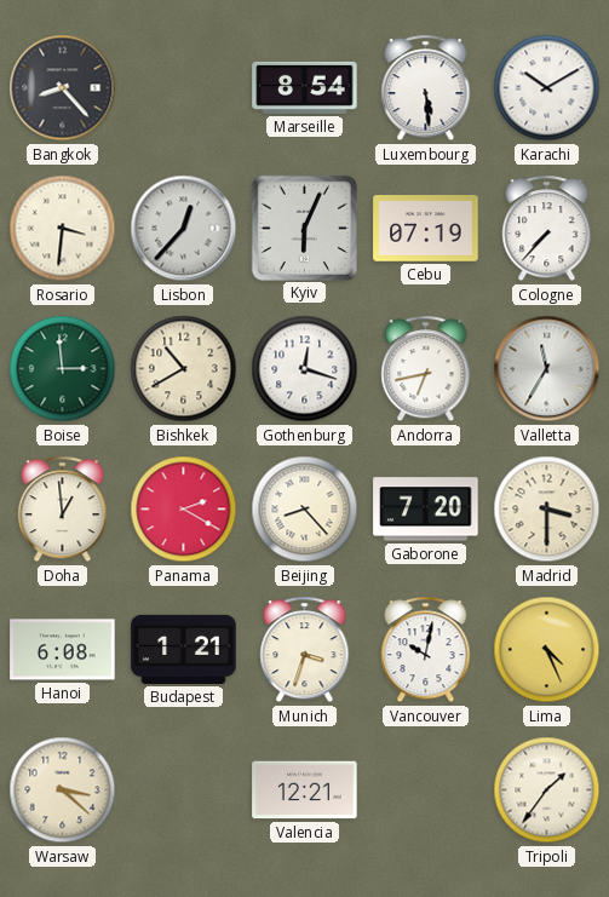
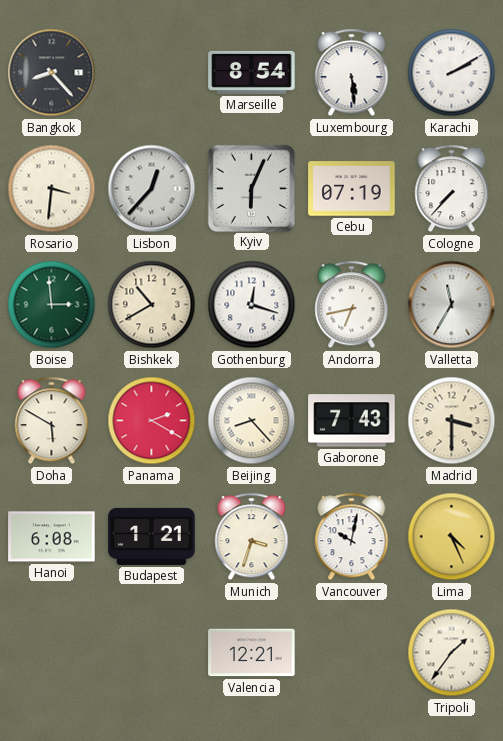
Karachi: 10:10 -> 2:10
Doha: 12:59 -> 5:50
Gaborone: 7:20 -> 7:43
Warsaw: 3:22 -> none
